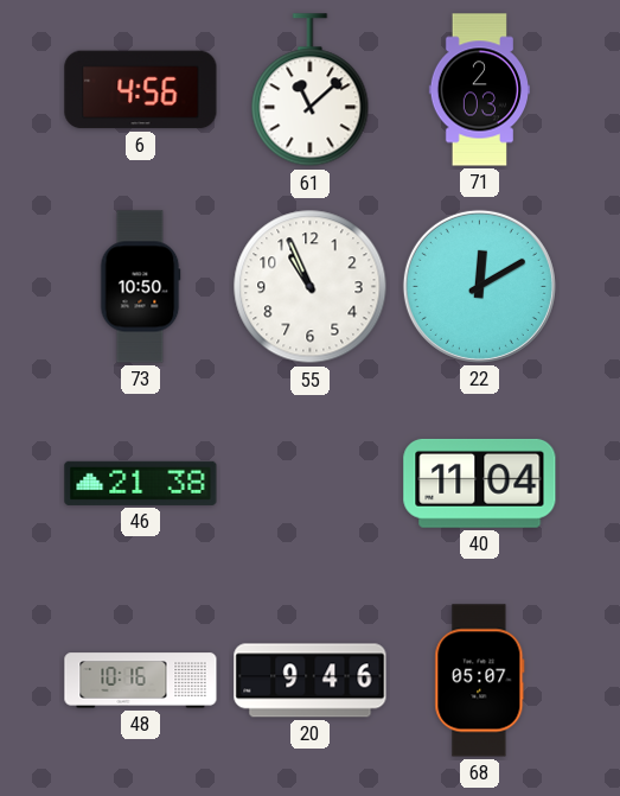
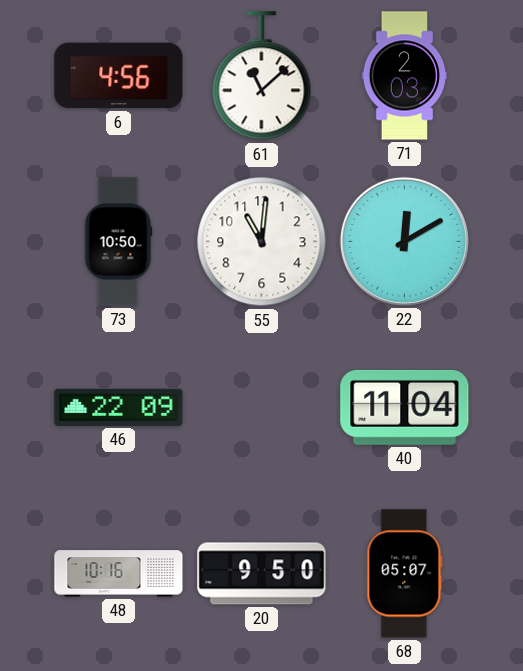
55: 10:56 -> 11:01
46: 21:38 -> 22:09
20: 9:46 -> 9:50
